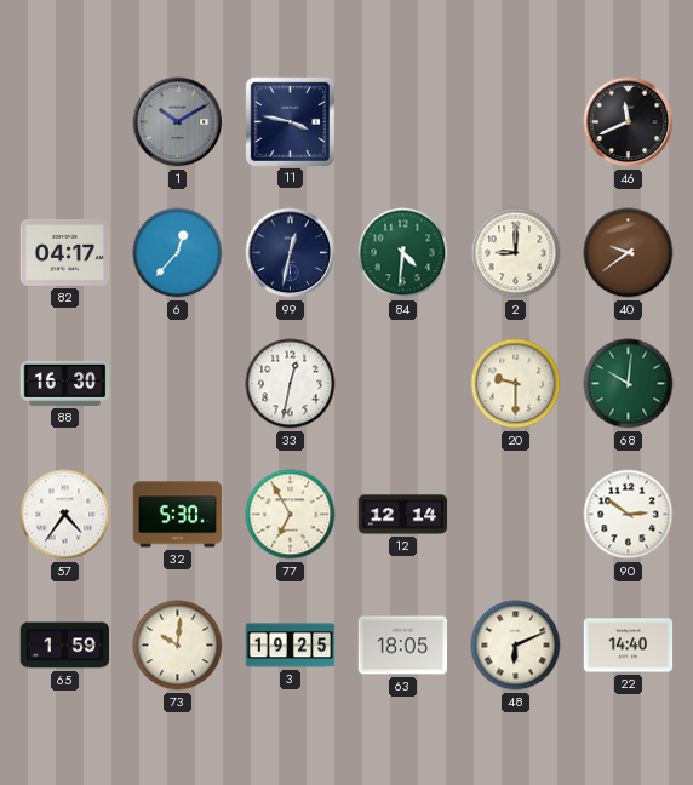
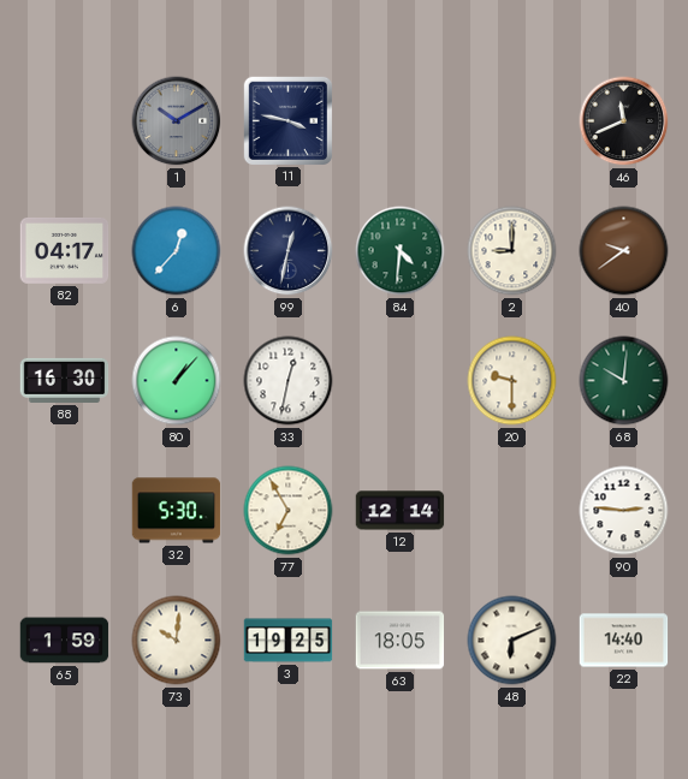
80: none -> 1:07
57: 4:36 -> none
90: 2:51 -> 2:46
